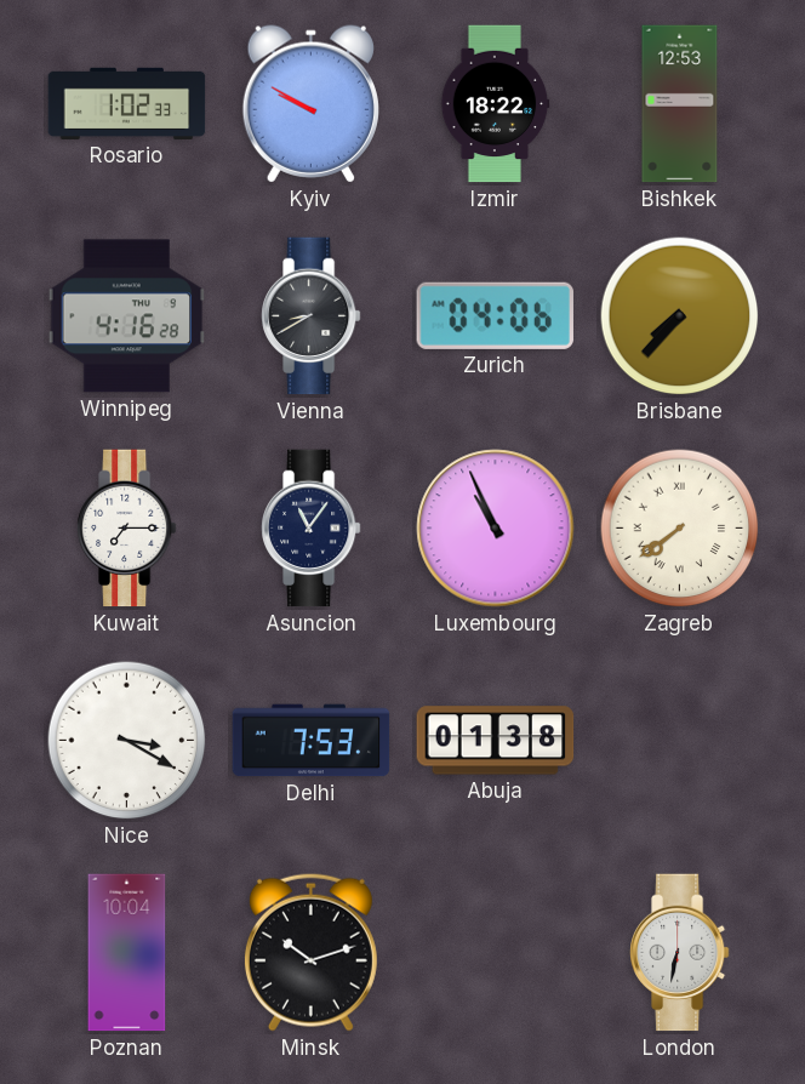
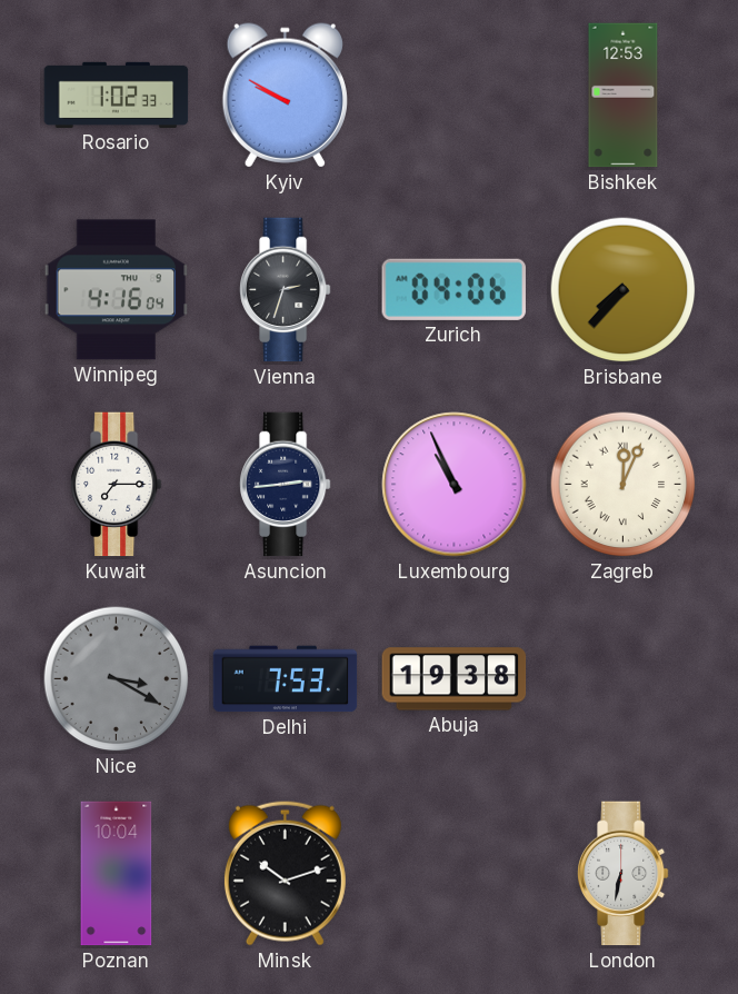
Izmir: 18:22 -> none
Winnipeg: 4:16:28 -> 4:16:04
Vienna: 8:40 -> 2:33
Asuncion: 11:06 -> 2:44
Zagreb: 7:39 -> 12:04
Nice dial: white -> grey
Abuja: 01:38 -> 19:38
